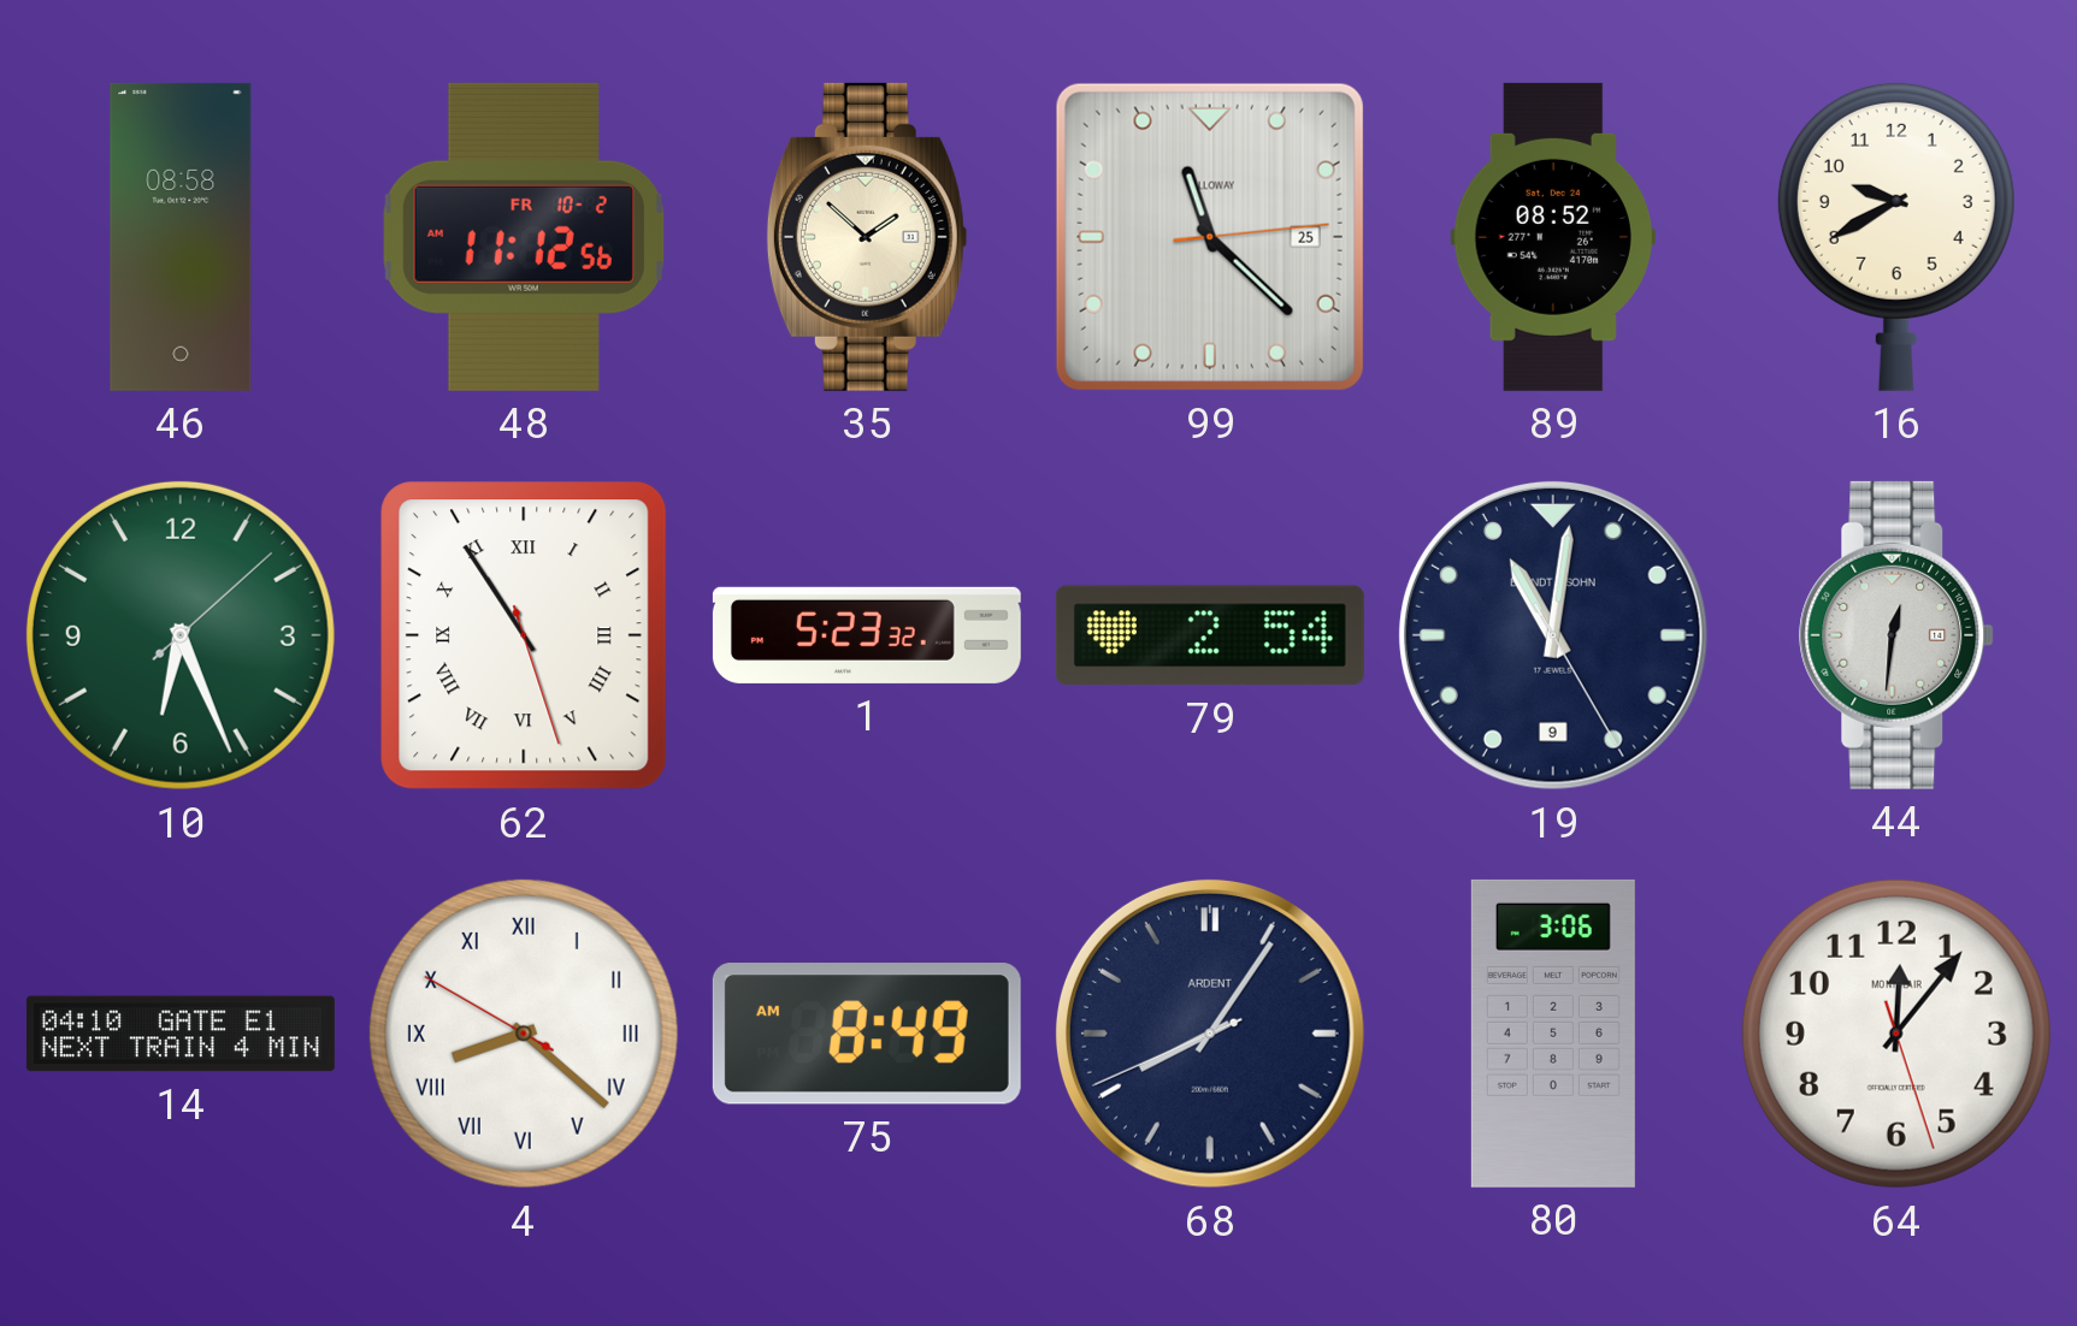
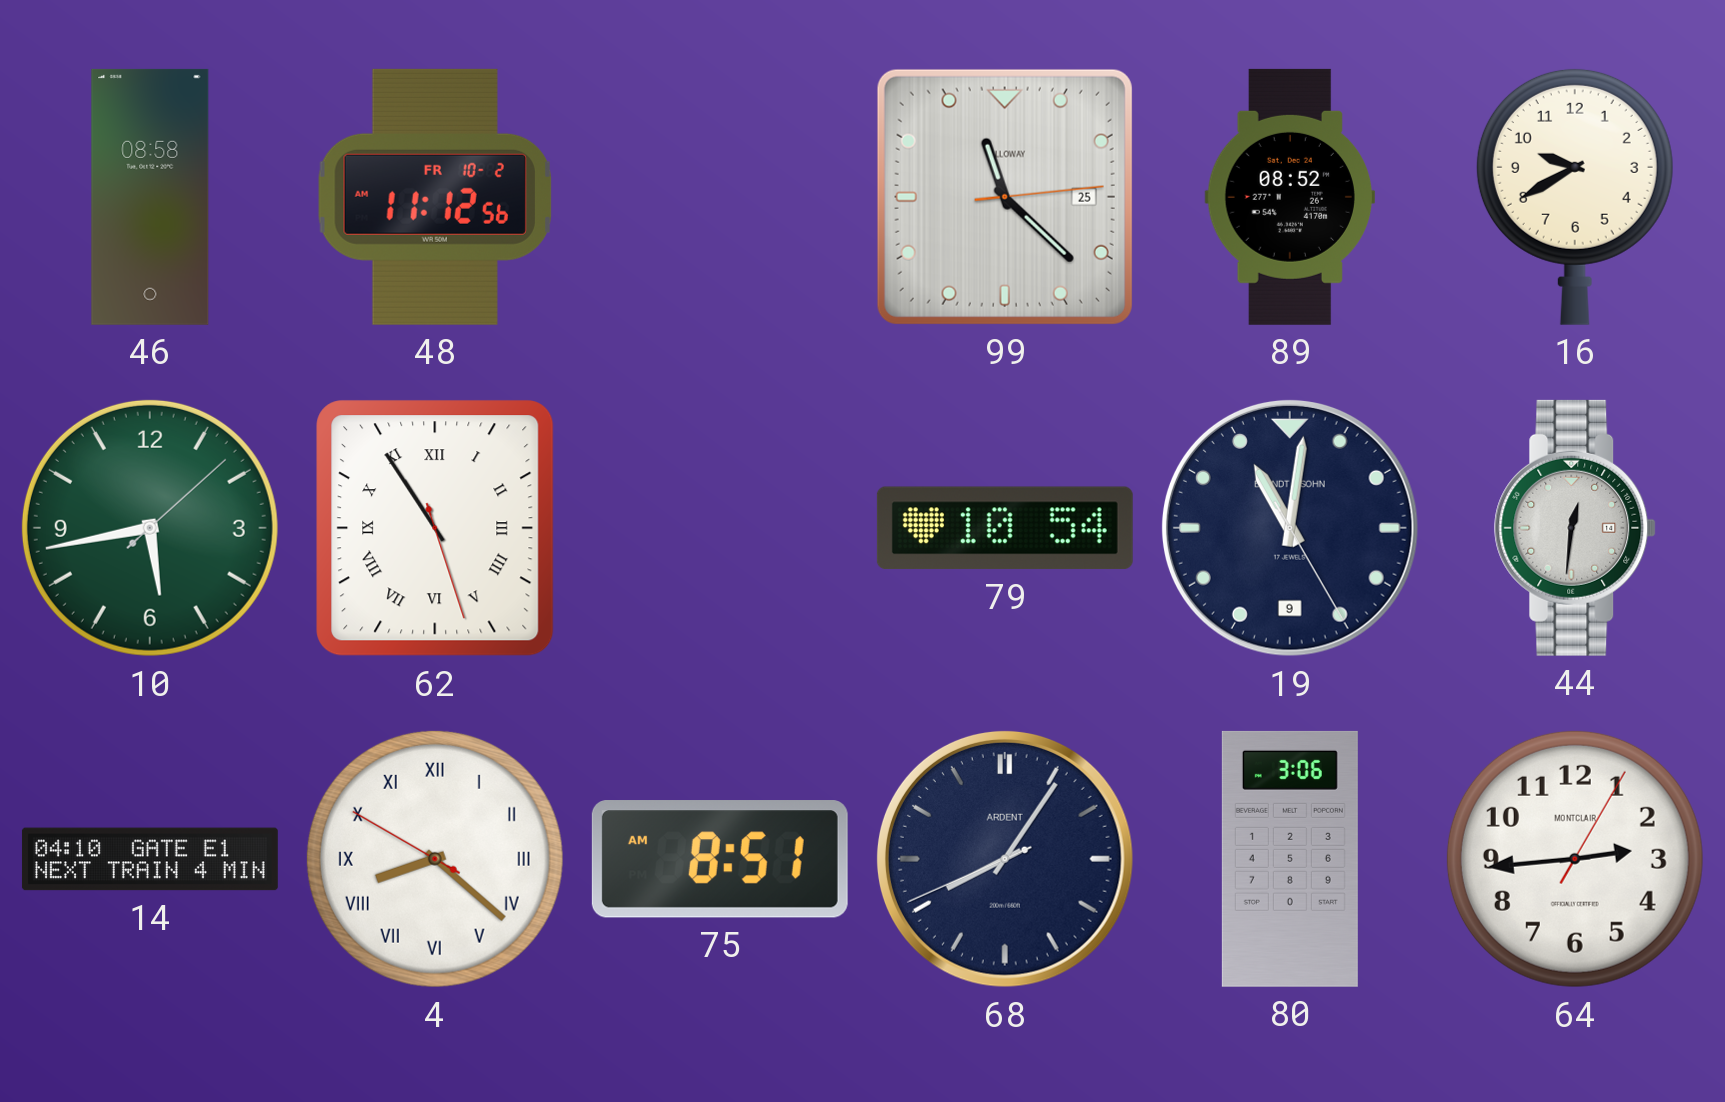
35: 1:52 -> none
10: 6:26 -> 5:43
1: 5:23 -> none
79: 2:54 -> 10:54
75: 8:49 -> 8:51
64: 12:06 -> 2:44
